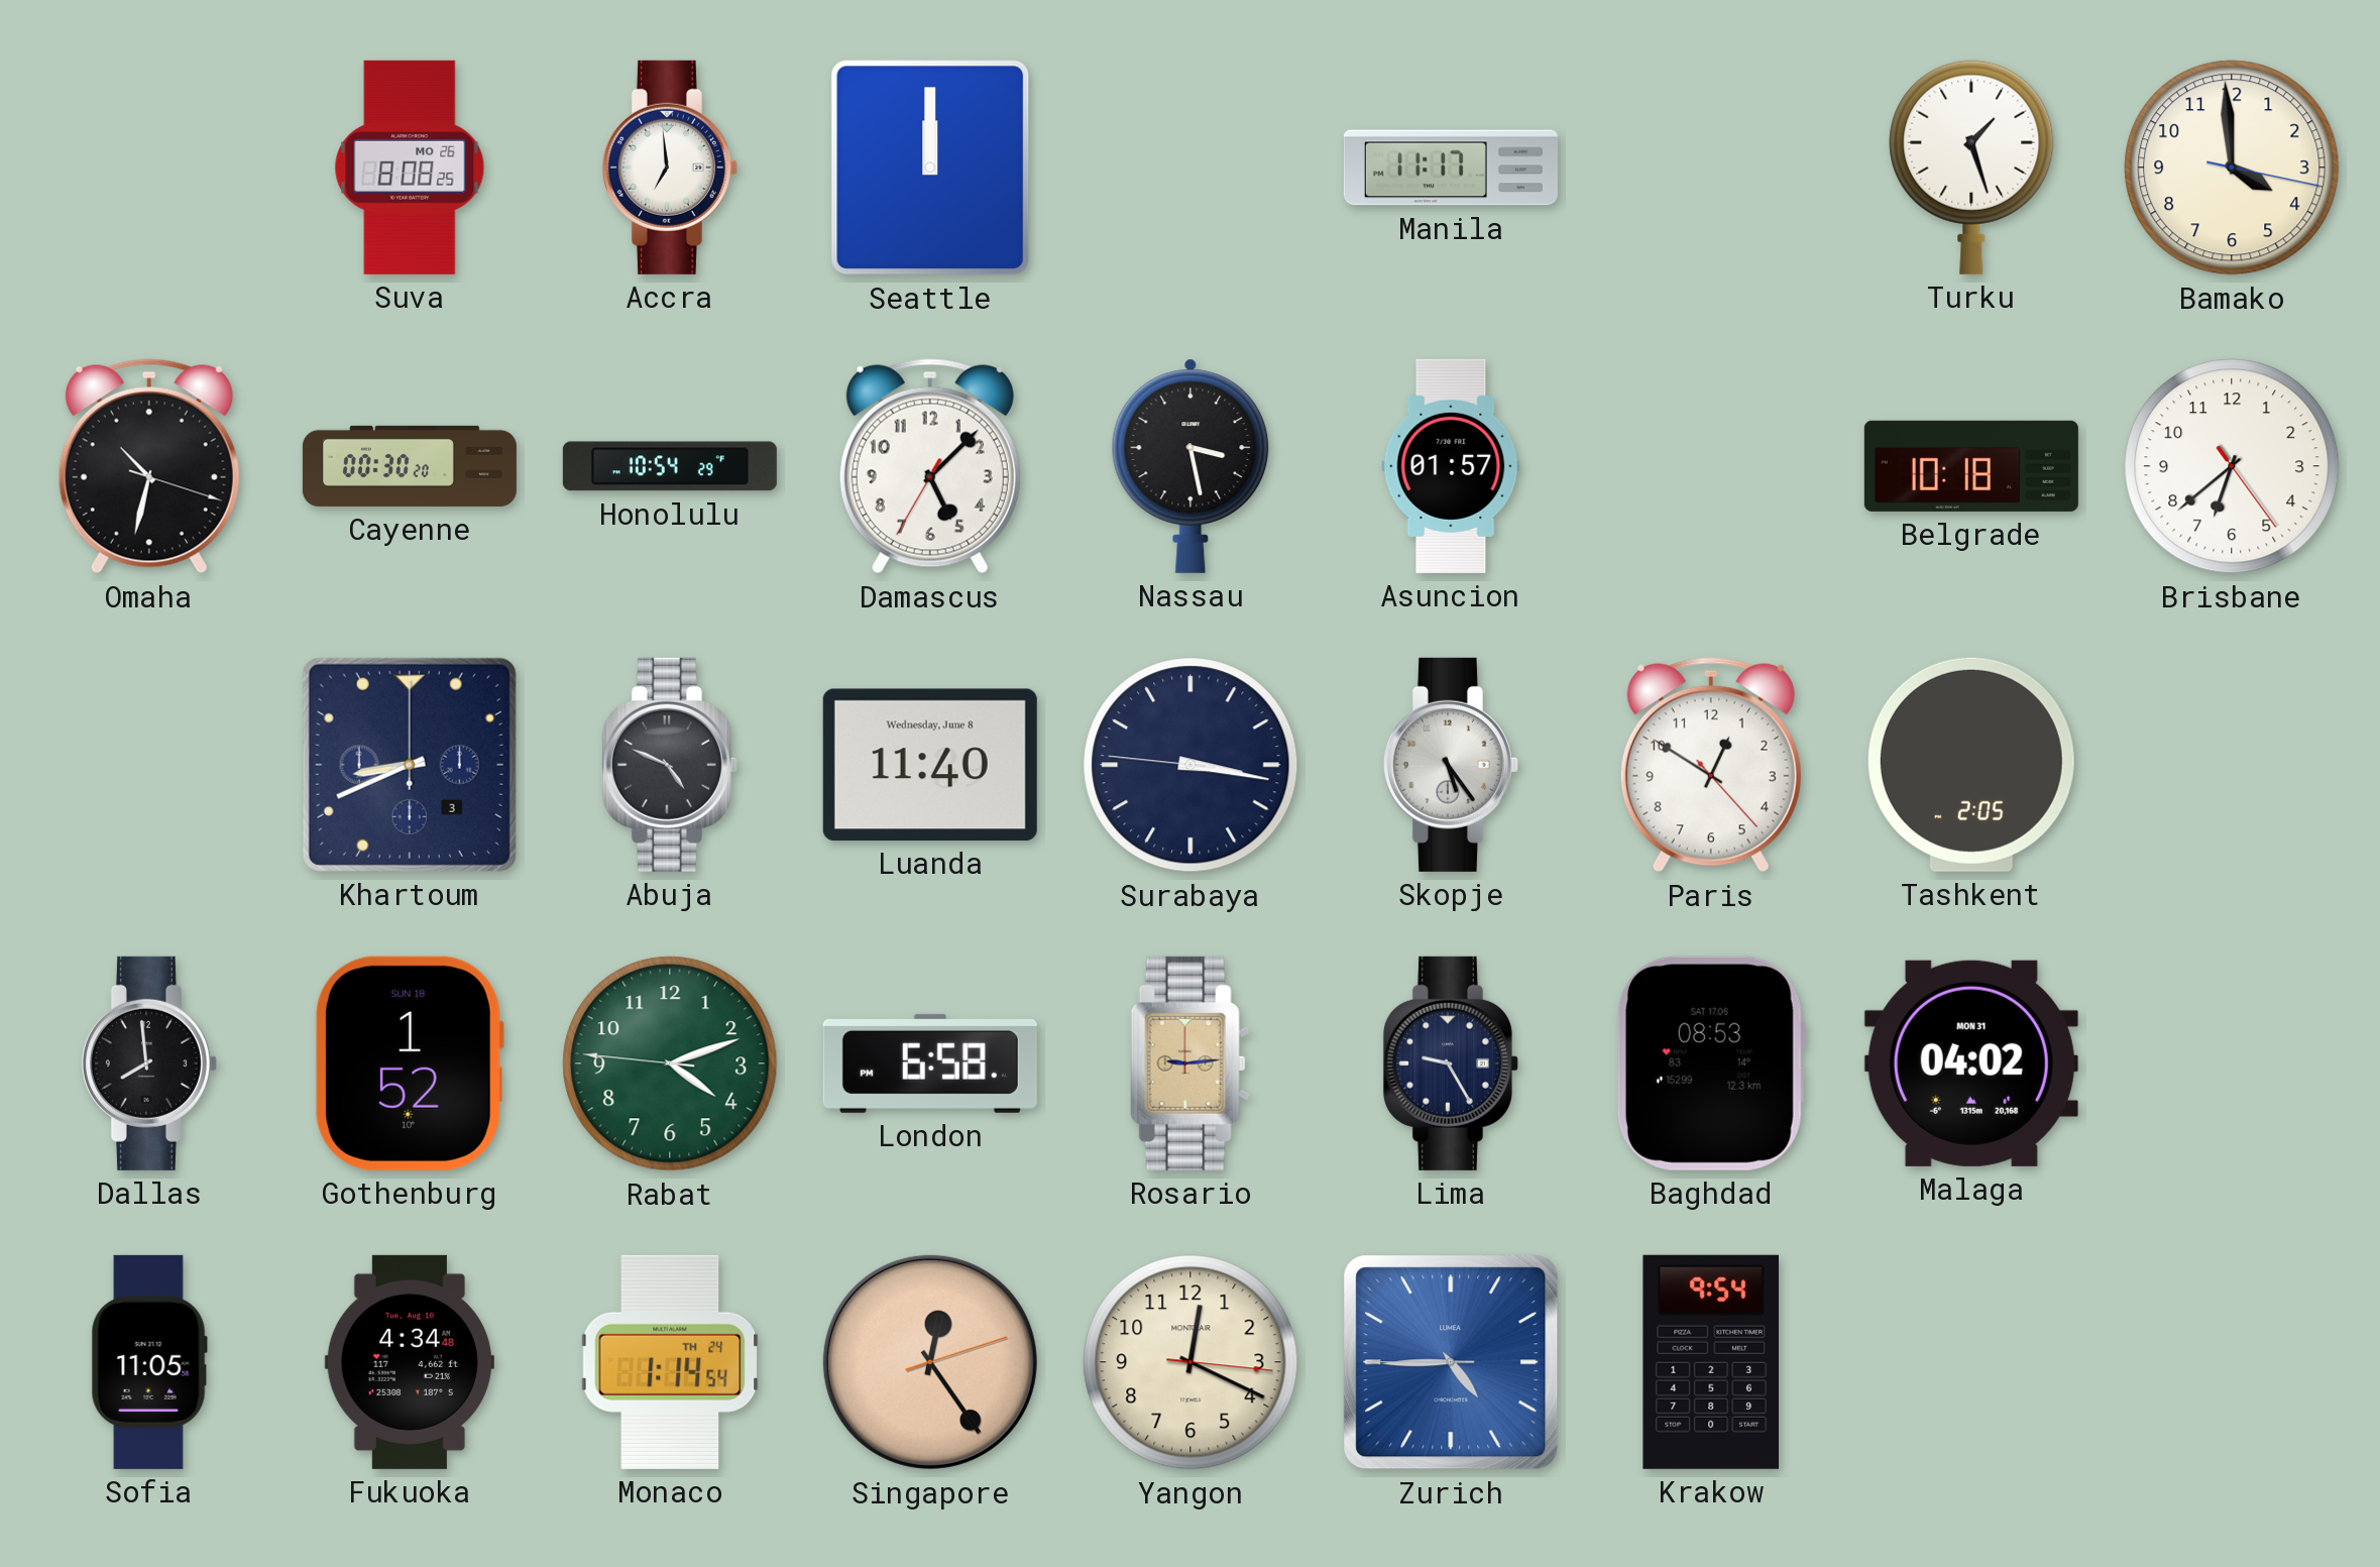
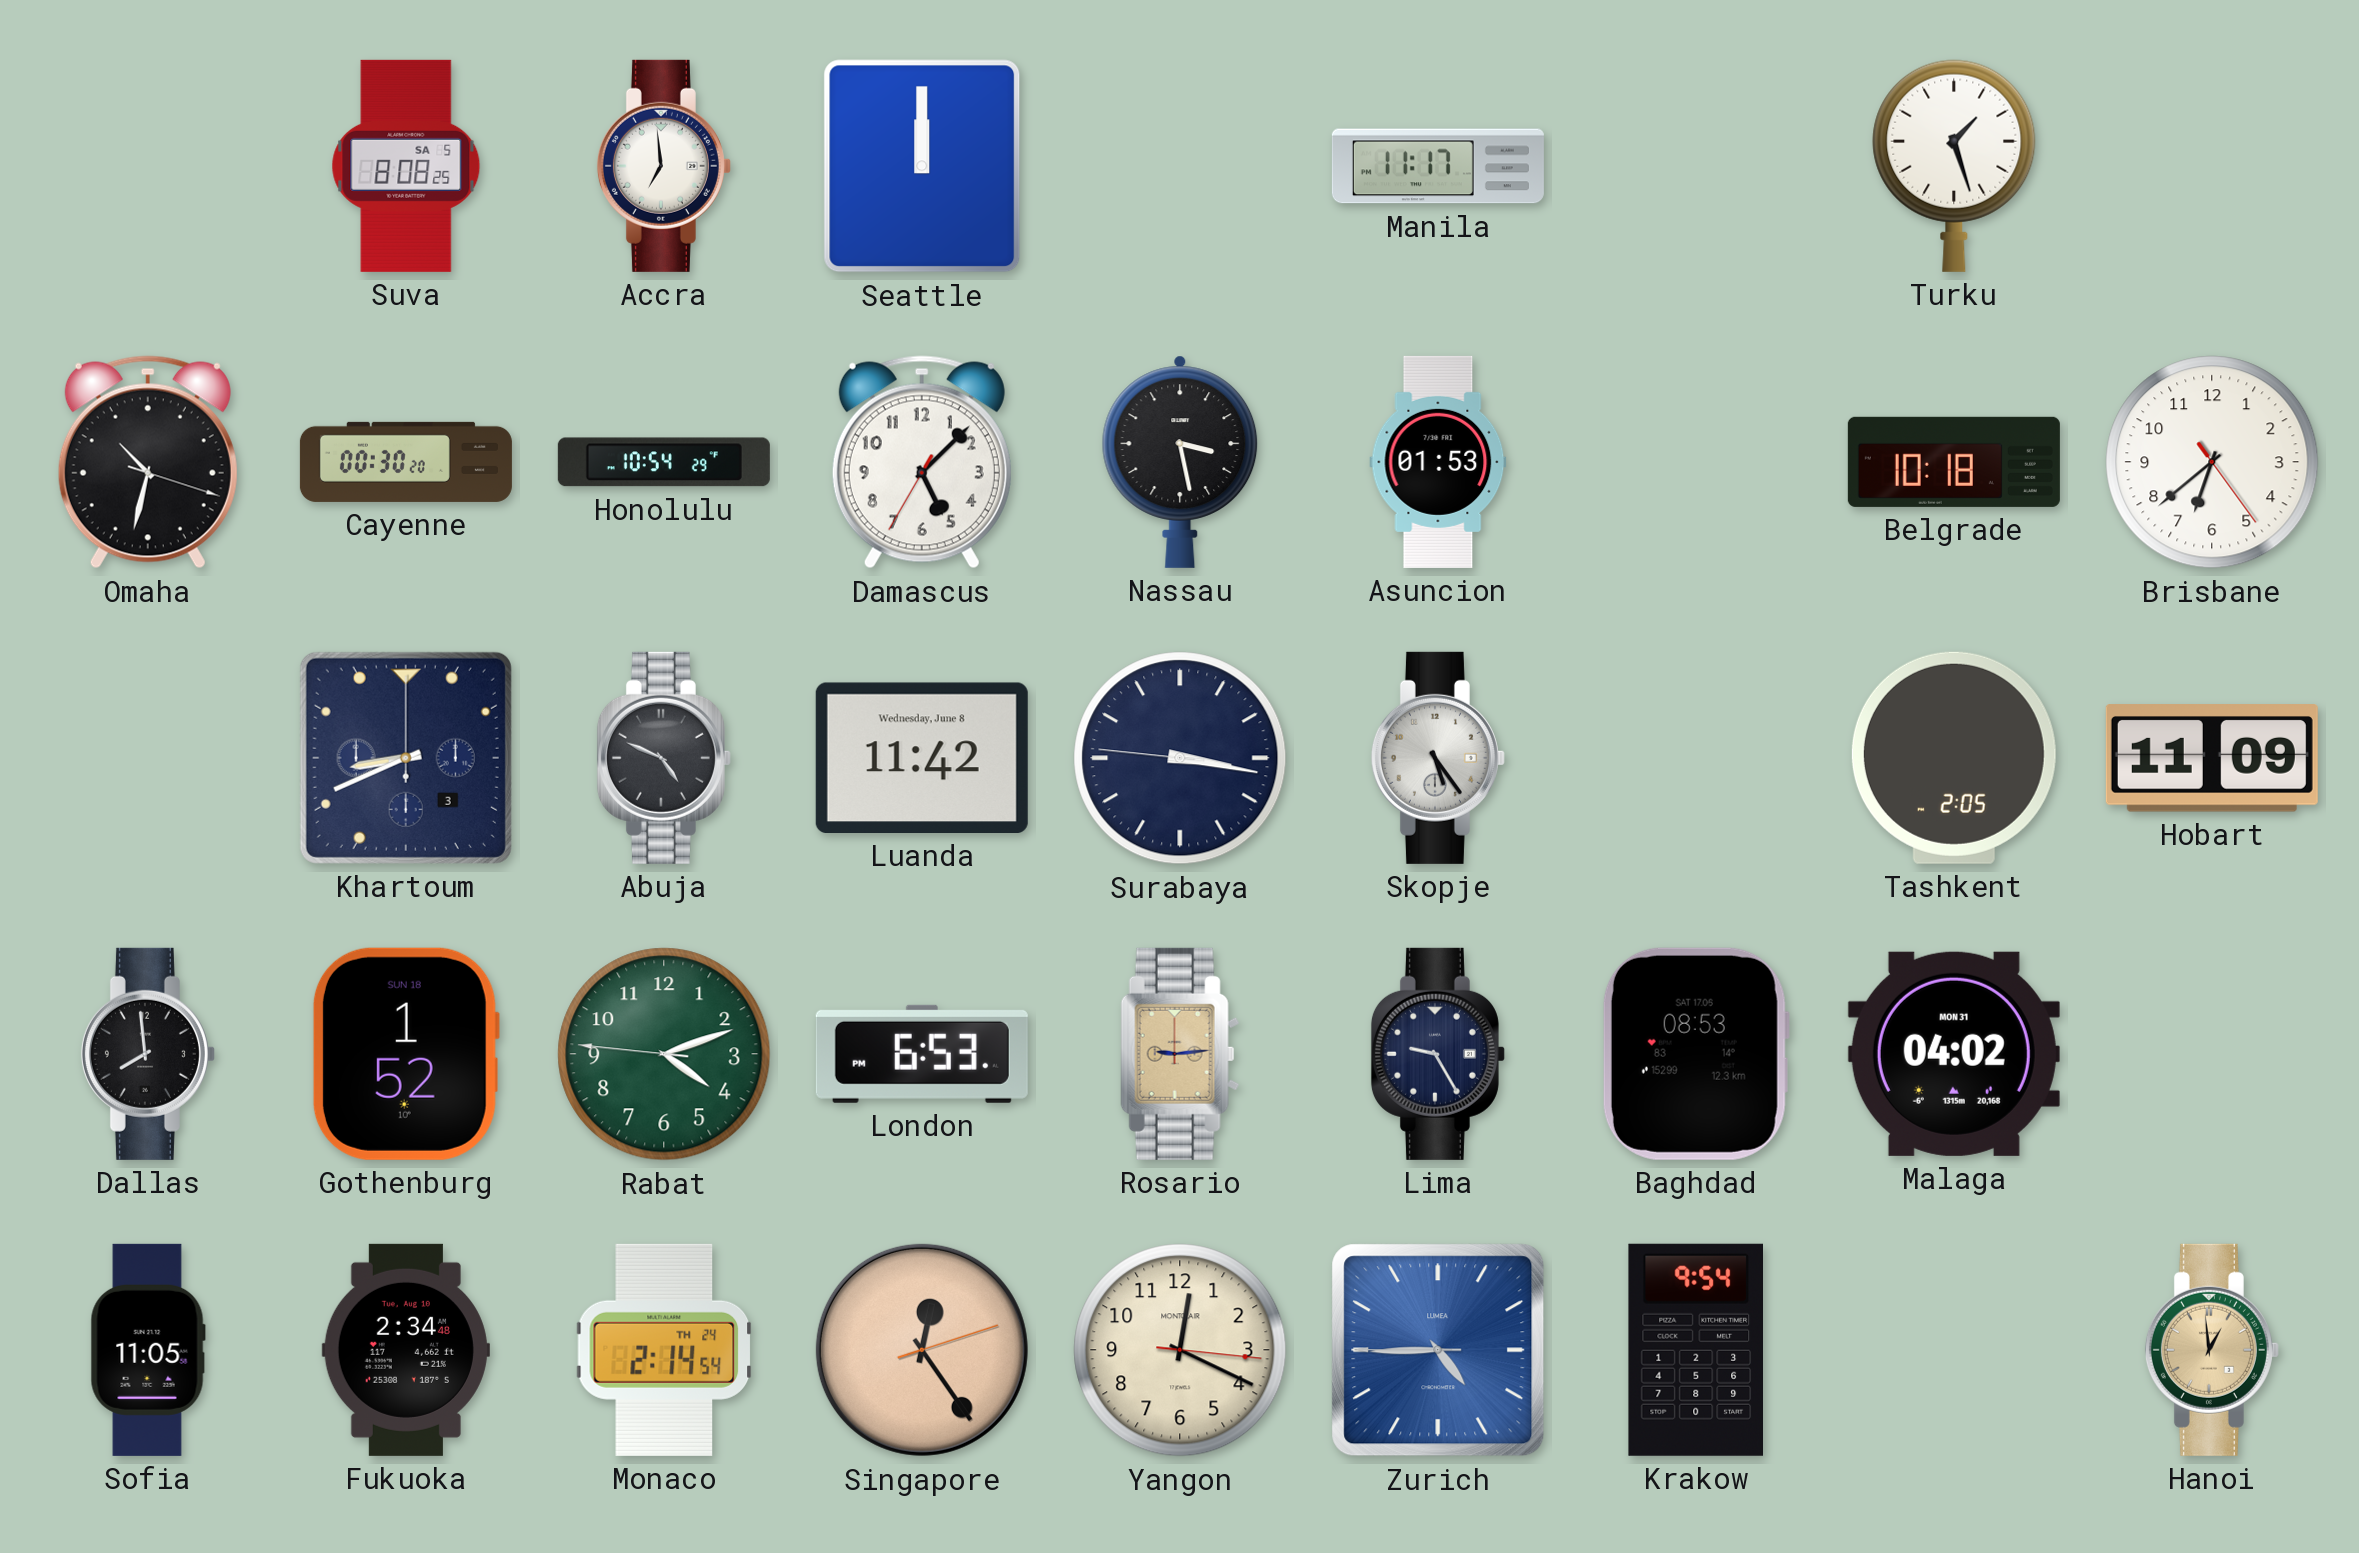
Suva date: MO 26 -> SA 5
Bamako: 3:59 -> none
Asuncion: 01:57 -> 01:53
Luanda: 11:40 -> 11:42
Paris: 12:50 -> none
Hobart: none -> 11:09
London: 6:58 -> 6:53
Fukuoka: 4:34 -> 2:34
Monaco: 1:14 -> 2:14
Hanoi: none -> 12:59
